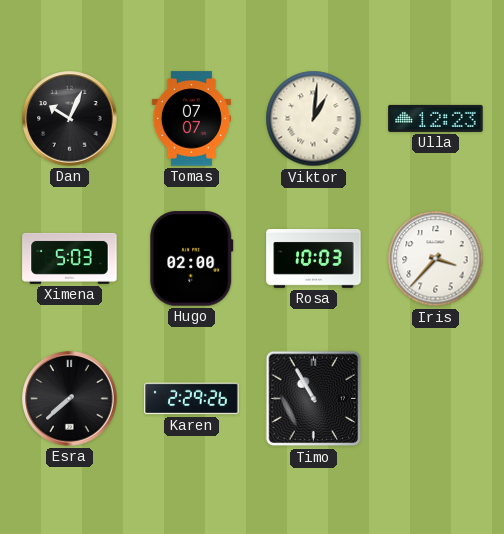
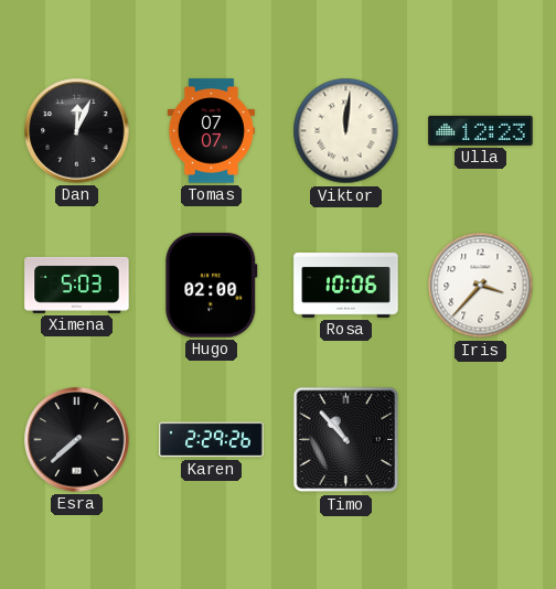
Dan: 10:04 -> 12:04
Viktor: 1:01 -> 12:01
Rosa: 10:03 -> 10:06
Timo: 10:55 -> 10:53
